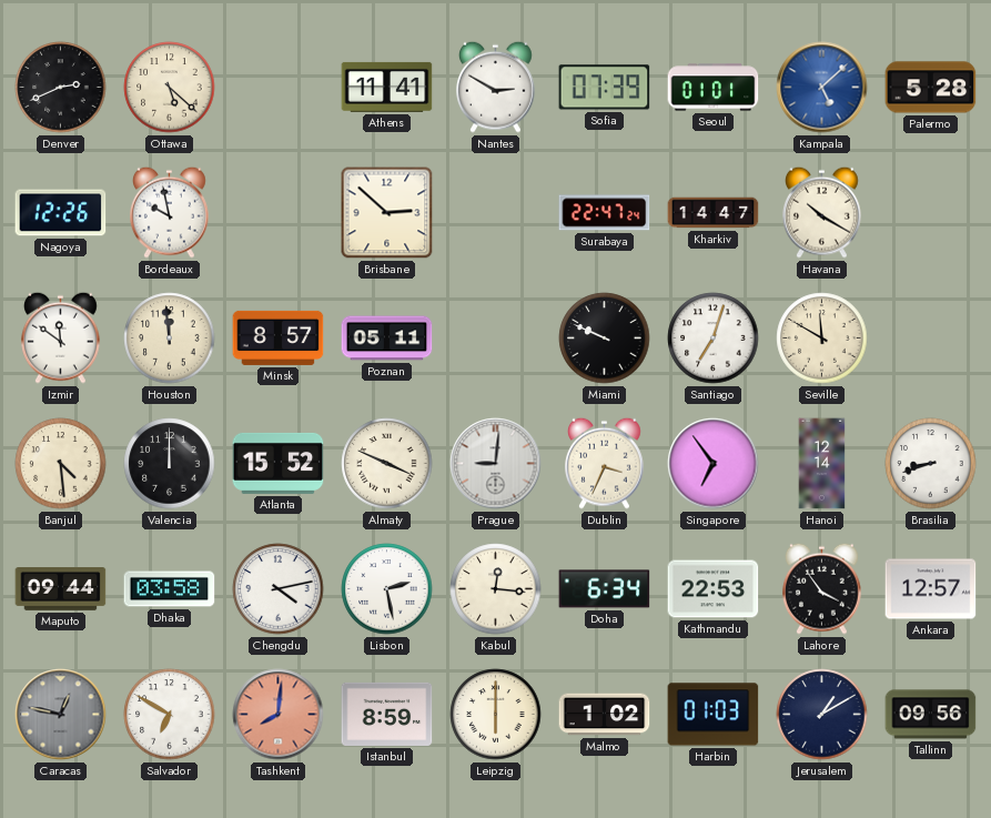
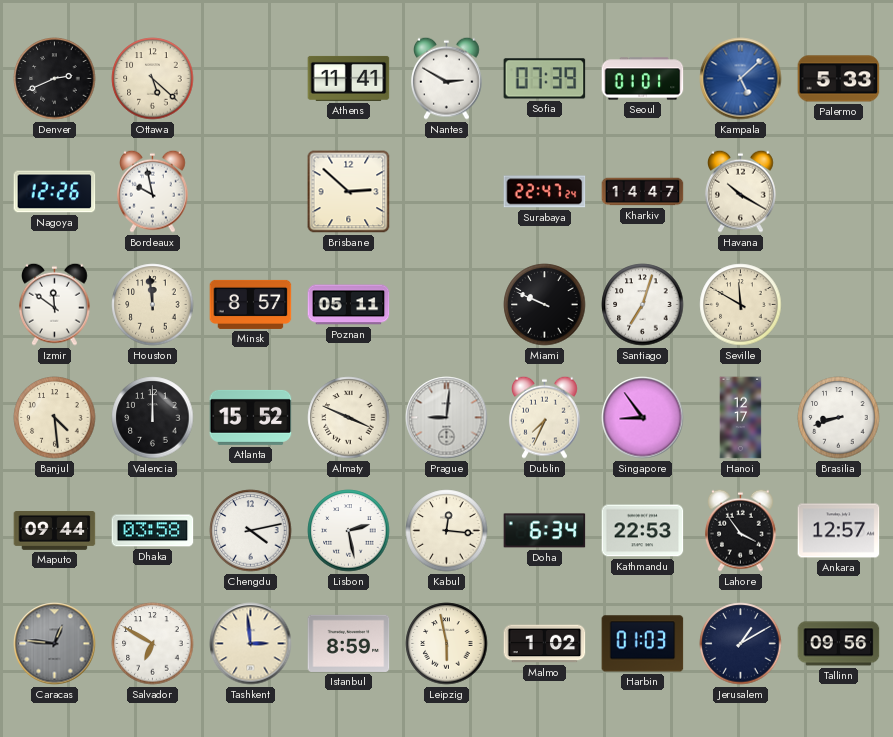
Palermo: 5:28 -> 5:33
Dublin: 3:34 -> 7:34
Singapore: 6:54 -> 8:54
Hanoi: 12:14 -> 12:17
Caracas: 12:47 -> 12:46
Tashkent: 8:01 -> 2:59
Tashkent dial: salmon -> cream
Leipzig: 6:00 -> 5:58
